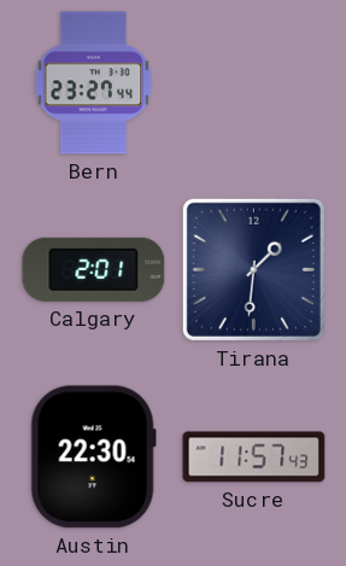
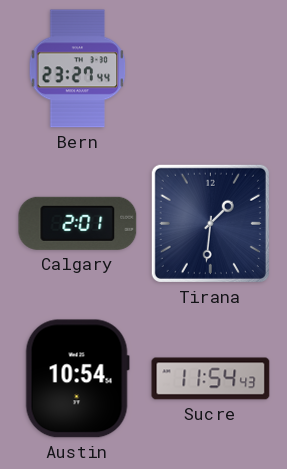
Austin: 22:30 -> 10:54
Sucre: 11:57 -> 11:54
